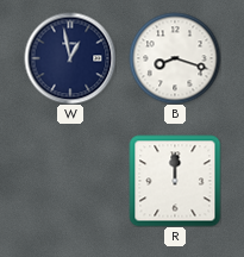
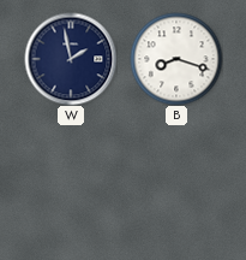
W: 12:58 -> 1:58
R: 12:00 -> none
